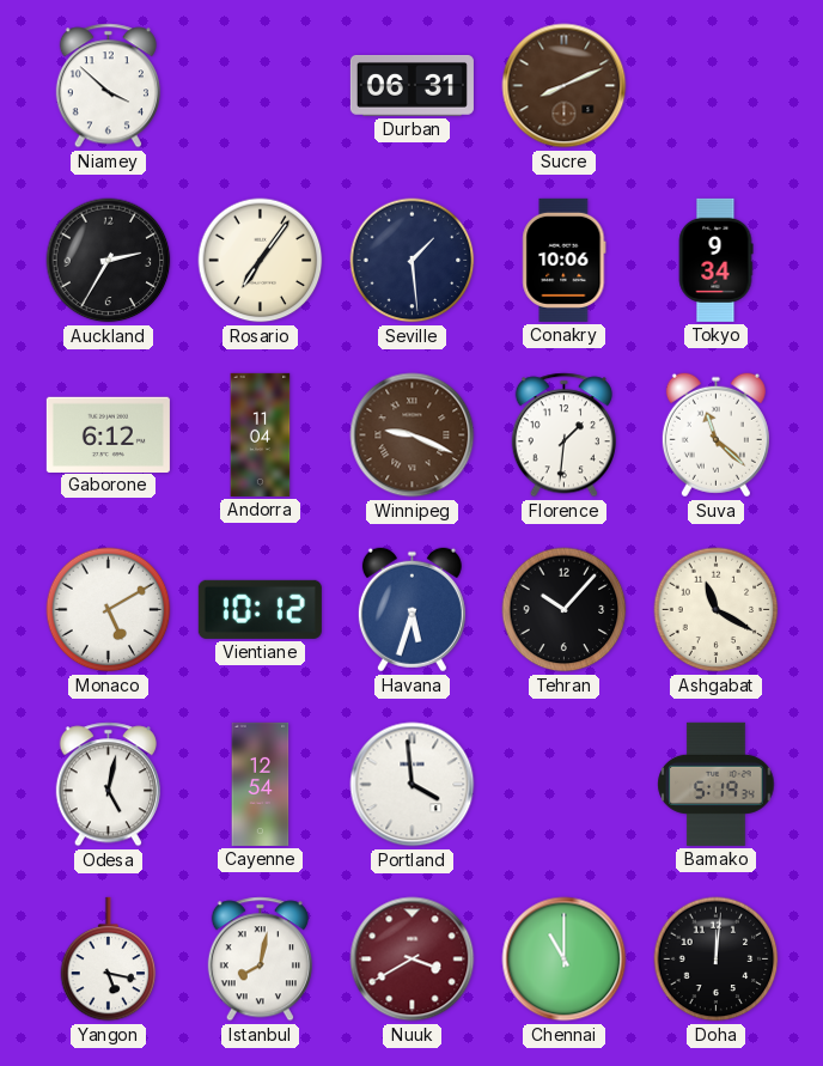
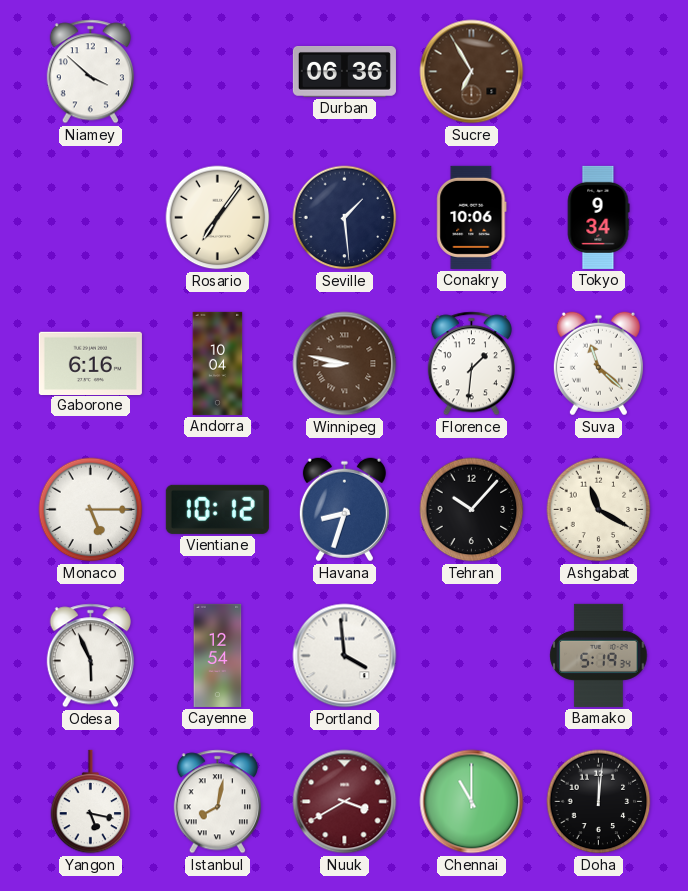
Durban: 06:31 -> 06:36
Sucre: 8:11 -> 6:55
Auckland: 2:35 -> none
Gaborone: 6:12 -> 6:16
Andorra: 11:04 -> 10:04
Winnipeg: 9:19 -> 8:47
Monaco: 5:10 -> 5:15
Havana: 5:33 -> 8:33
Odesa: 5:02 -> 5:56
